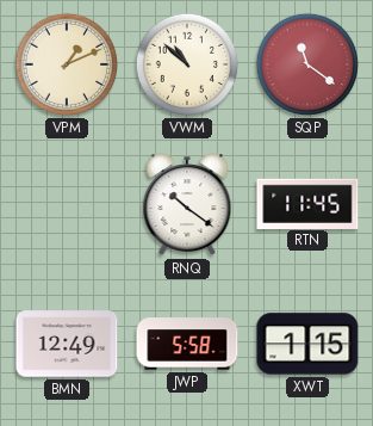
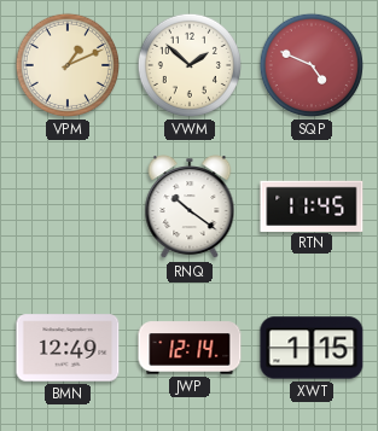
VWM: 10:52 -> 1:52
SQP: 11:21 -> 4:49
JWP: 5:58 -> 12:14
